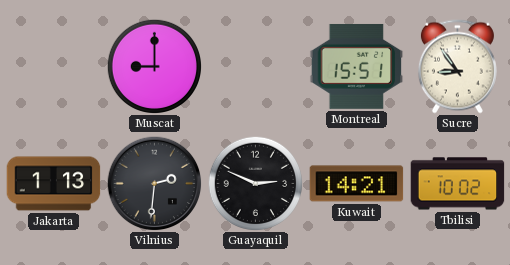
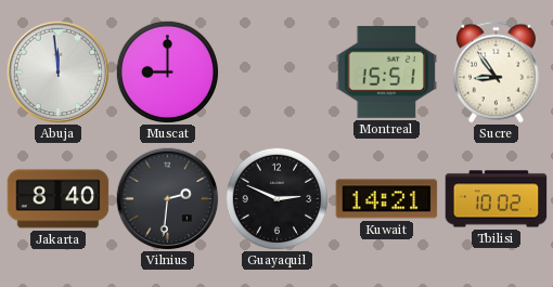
Abuja: none -> 11:59
Jakarta: 1:13 -> 8:40
